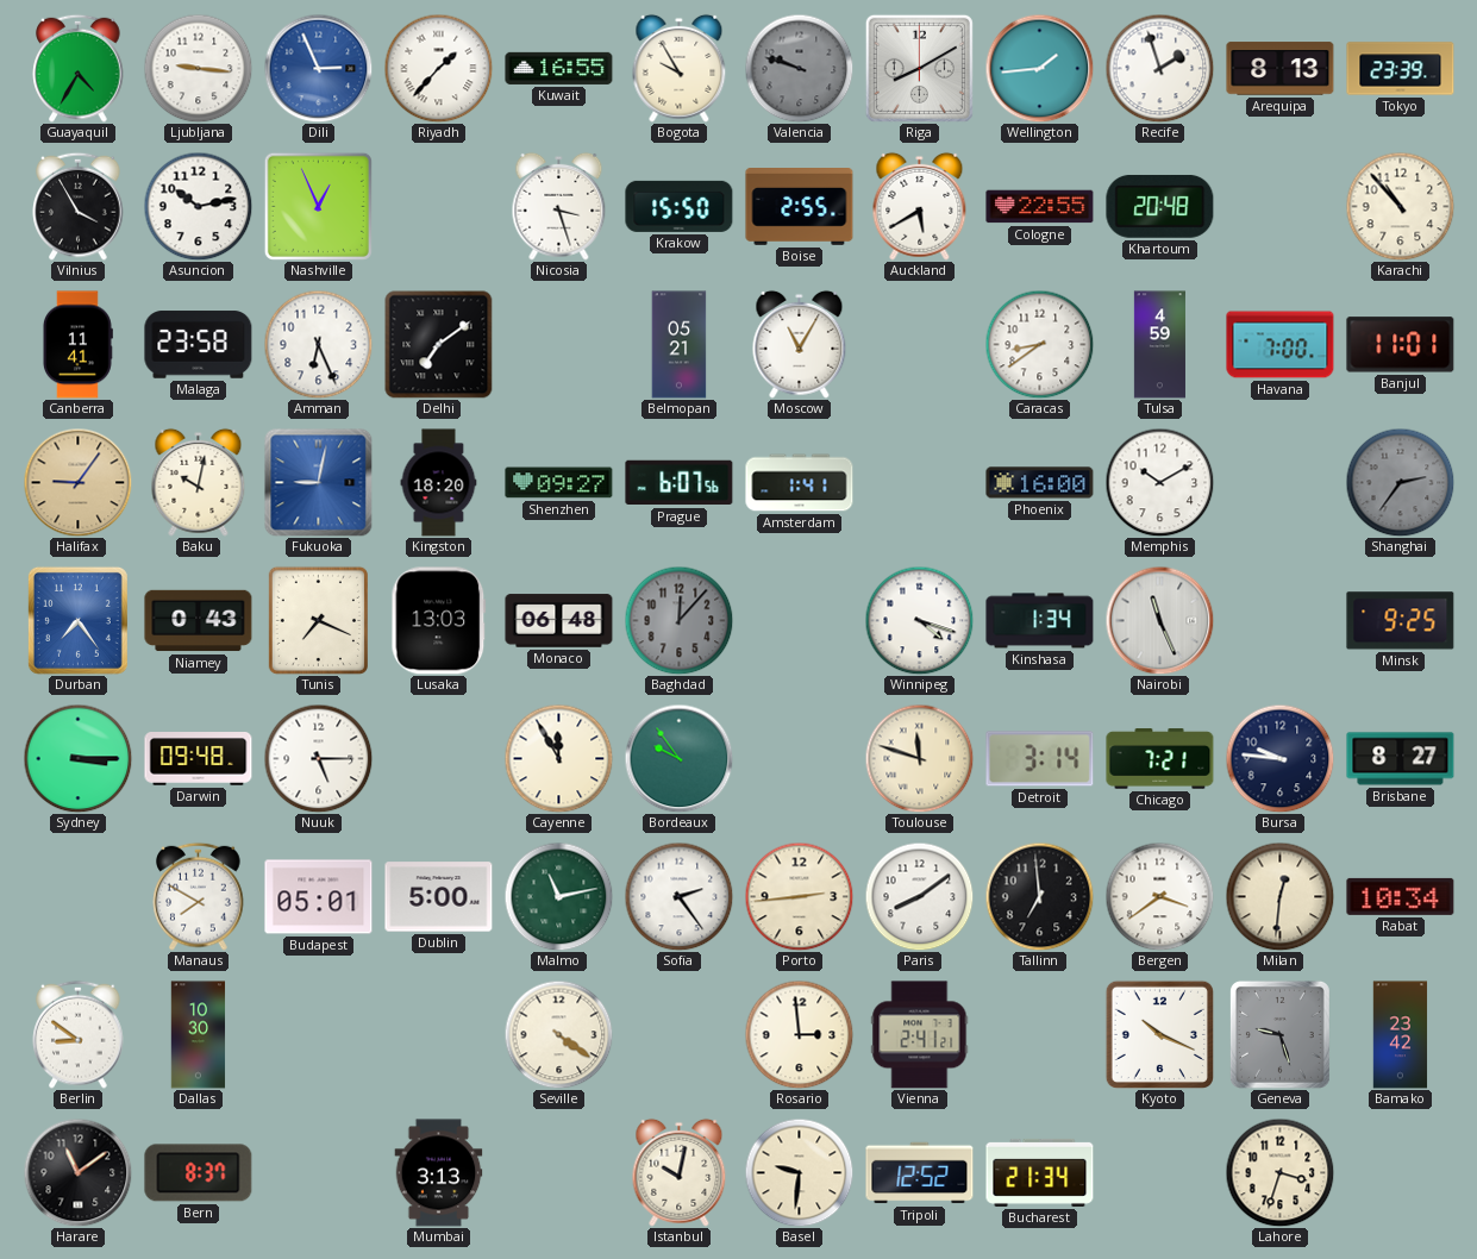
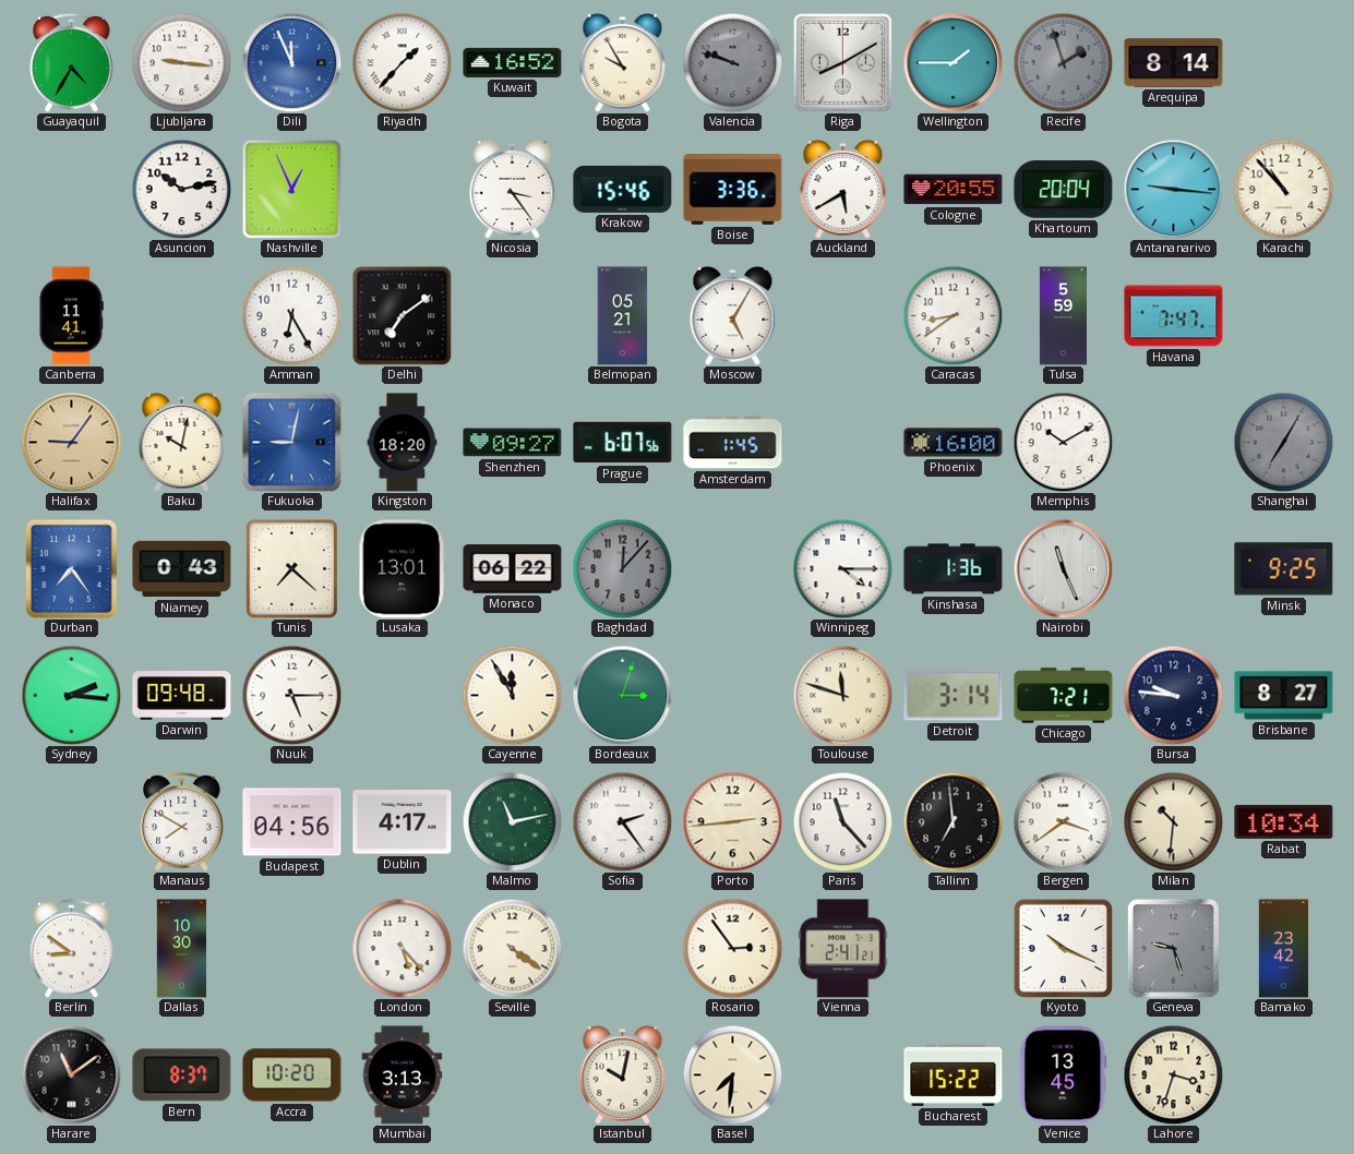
Dili: 2:56 -> 11:56
Kuwait: 16:55 -> 16:52
Wellington: 1:44 -> 1:45
Recife dial: white -> grey
Arequipa: 8:13 -> 8:14
Tokyo: 23:39 -> none
Vilnius: 3:55 -> none
Nicosia: 3:27 -> 3:24
Krakow: 15:50 -> 15:46
Boise: 2:55 -> 3:36
Cologne: 22:55 -> 20:55
Khartoum: 20:48 -> 20:04
Antananarivo: none -> 9:16
Malaga: 23:58 -> none
Amman: 6:26 -> 6:25
Moscow: 11:05 -> 5:05
Tulsa: 4:59 -> 5:59
Havana: 7:00 -> 7:47
Banjul: 11:01 -> none
Amsterdam: 1:41 -> 1:45
Shanghai: 2:36 -> 7:05
Tunis: 7:19 -> 7:22
Lusaka: 13:03 -> 13:01
Monaco: 06:48 -> 06:22
Winnipeg: 4:18 -> 4:15
Kinshasa: 1:34 -> 1:36
Sydney: 3:15 -> 2:16
Bordeaux: 9:54 -> 3:03
Budapest: 05:01 -> 04:56
Dublin: 5:00 -> 4:17
Paris: 8:09 -> 11:23
Milan: 12:31 -> 10:31
London: none -> 5:23
Rosario: 2:59 -> 2:54
Accra: none -> 10:20
Basel: 9:31 -> 7:31
Tripoli: 12:52 -> none
Bucharest: 21:34 -> 15:22
Venice: none -> 13:45
